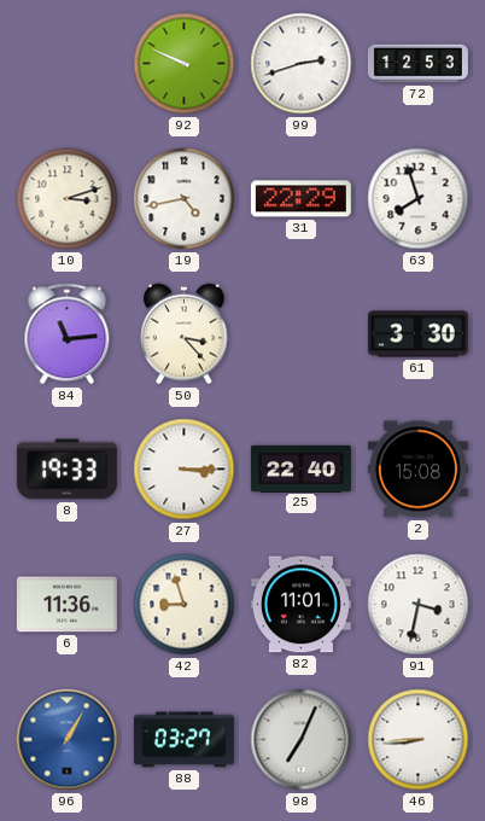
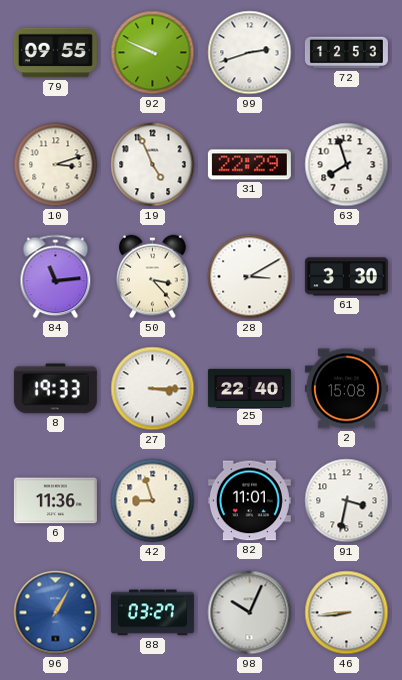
79: none -> 09:55
19: 4:43 -> 4:56
28: none -> 3:10
98: 7:04 -> 10:04
